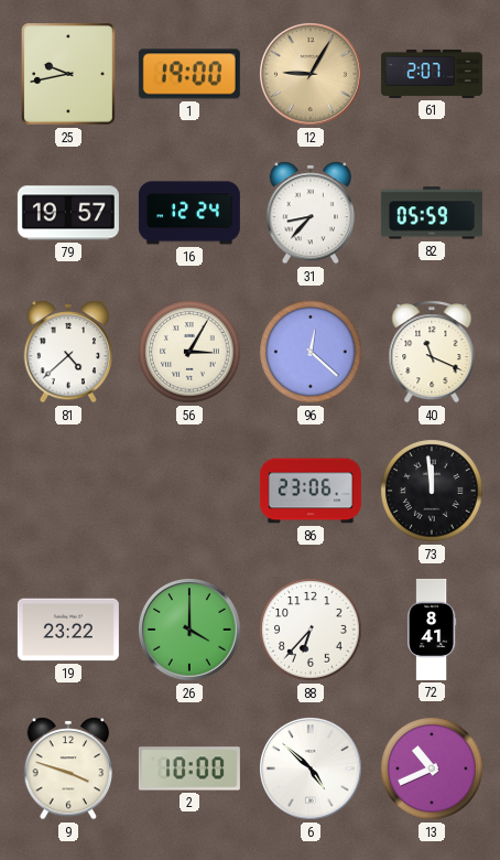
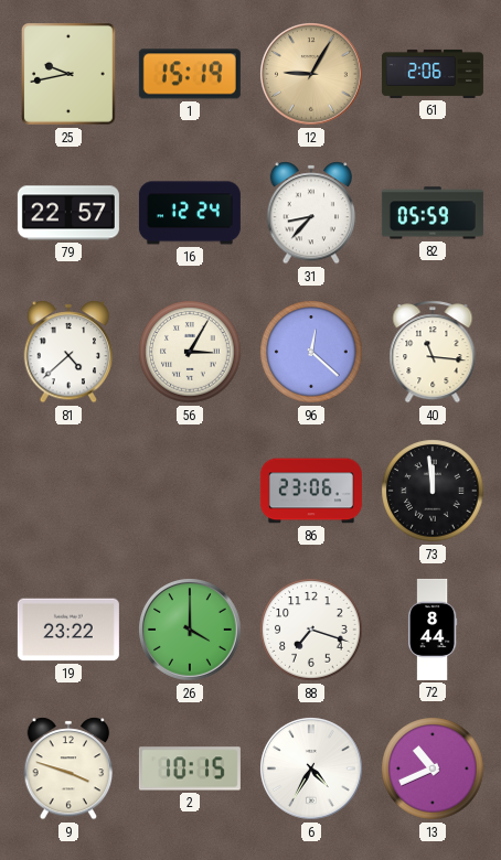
1: 19:00 -> 15:19
61: 2:07 -> 2:06
79: 19:57 -> 22:57
40: 11:19 -> 11:16
88: 6:37 -> 7:18
72: 8:41 -> 8:44
2: 10:00 -> 10:15
6: 4:52 -> 4:35
